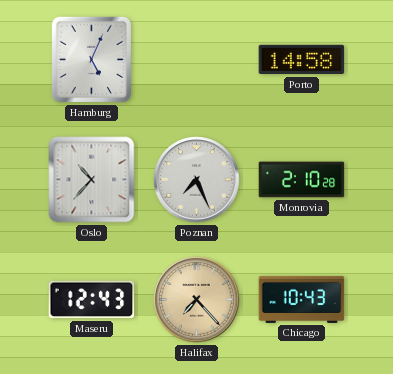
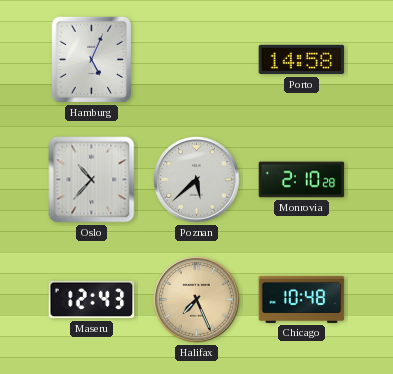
Poznan: 7:26 -> 5:38
Halifax: 7:23 -> 7:26
Chicago: 10:43 -> 10:48
